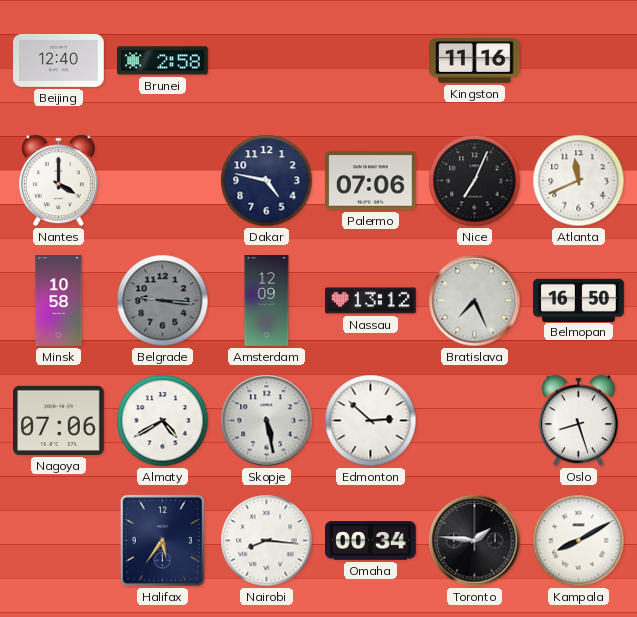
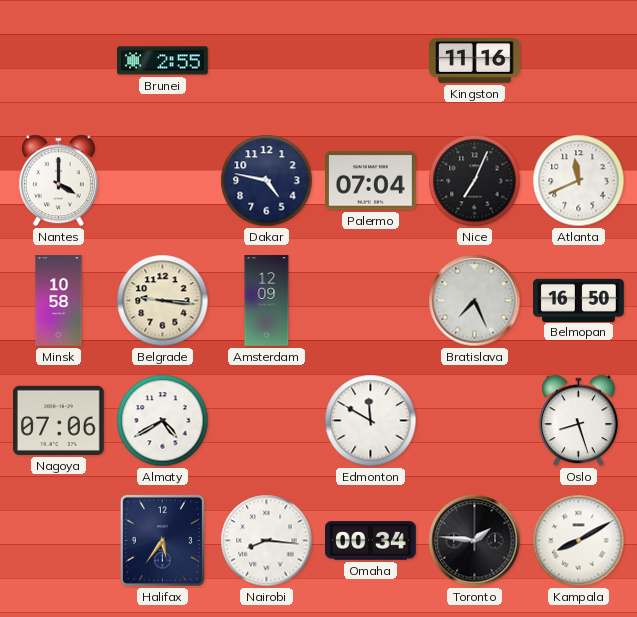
Beijing: 12:40 -> none
Brunei: 2:58 -> 2:55
Palermo: 07:06 -> 07:04
Belgrade dial: grey -> cream
Nassau: 13:12 -> none
Skopje: 5:28 -> none
Edmonton: 2:52 -> 11:50
